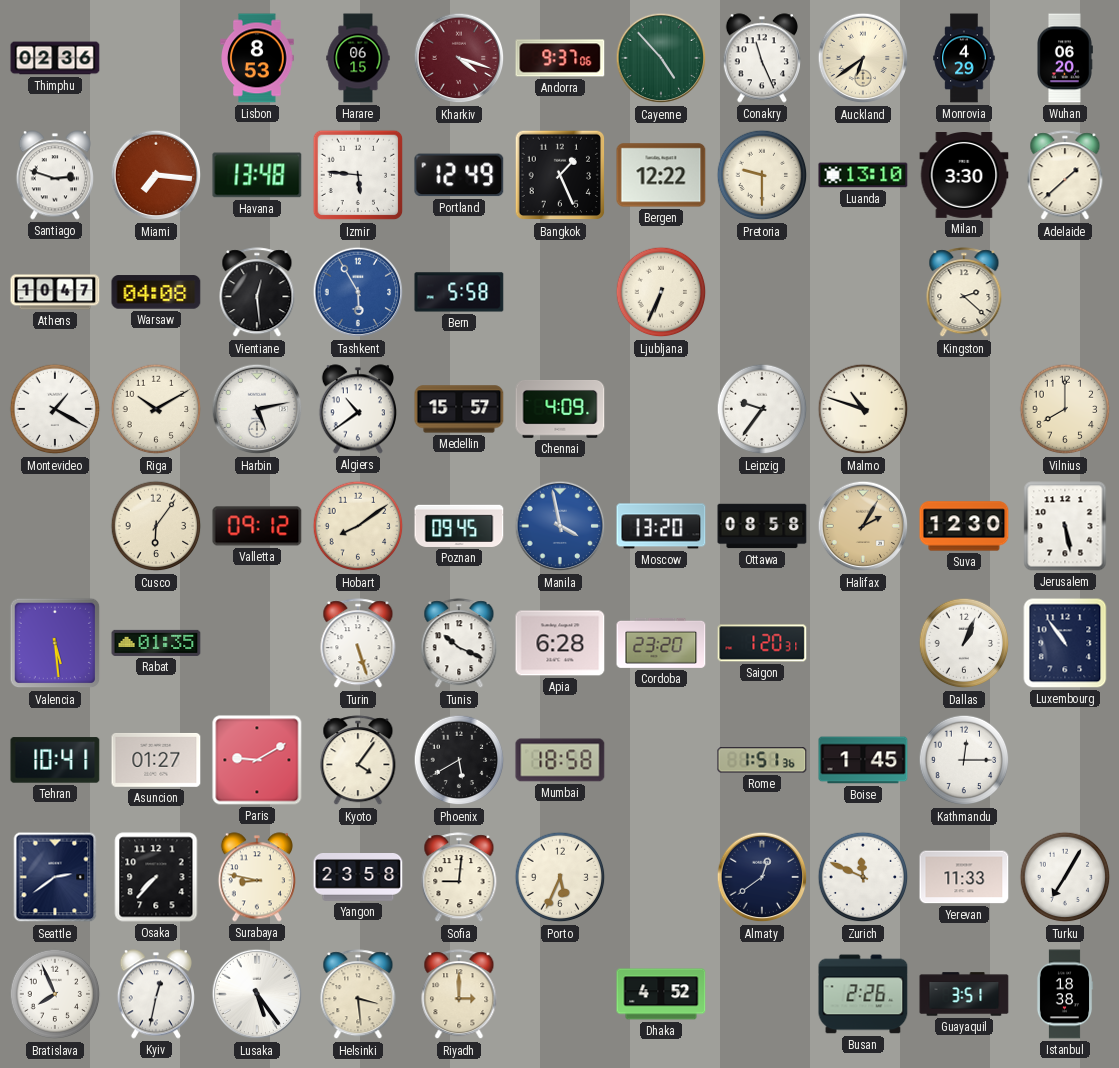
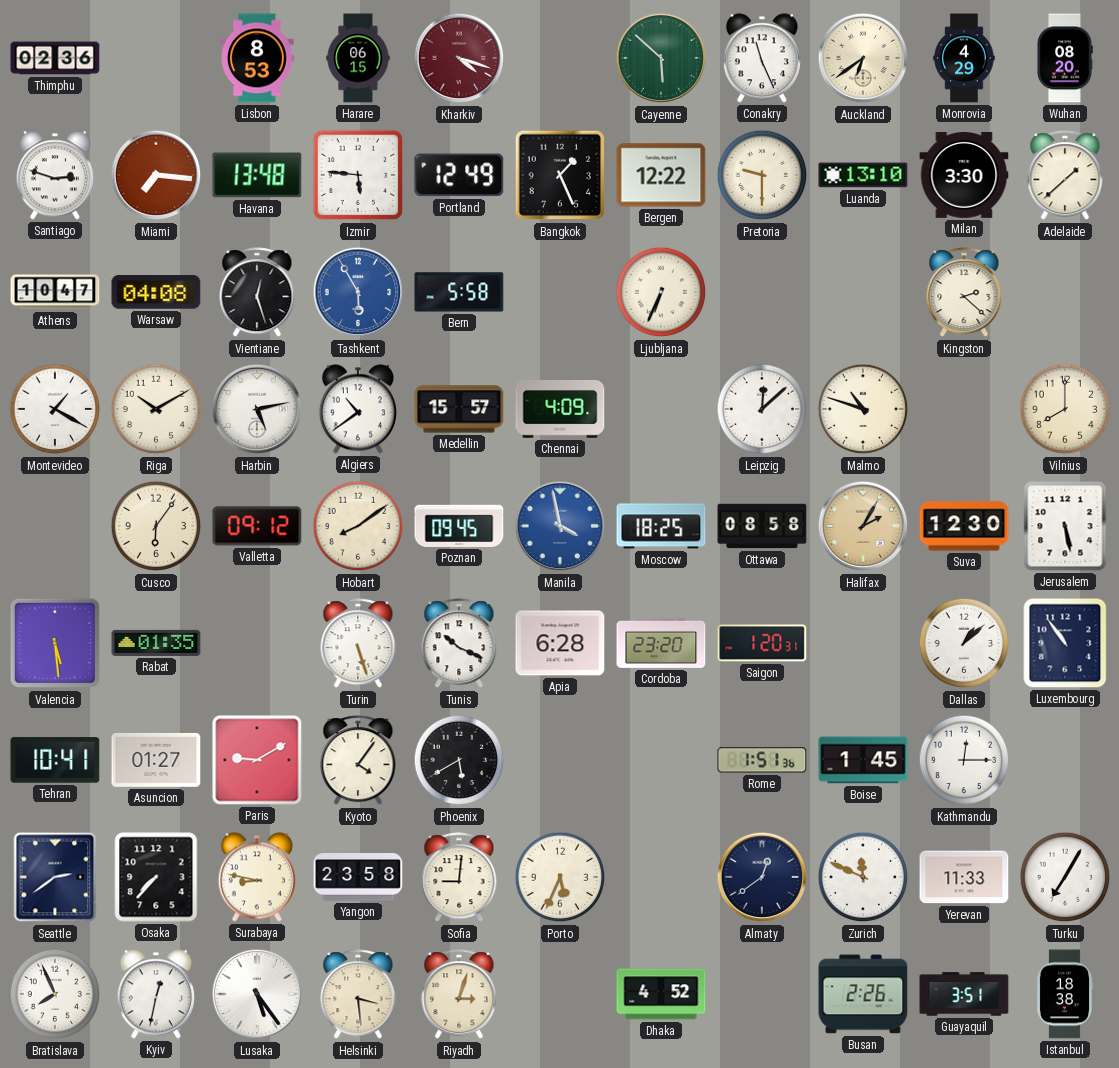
Andorra: 9:37 -> none
Cayenne: 4:53 -> 5:52
Wuhan: 06:20 -> 08:20
Vientiane: 12:29 -> 12:27
Leipzig: 9:36 -> 12:08
Moscow: 13:20 -> 18:25
Dallas: 1:04 -> 1:08
Mumbai: 18:58 -> none
Riyadh: 3:00 -> 3:03
